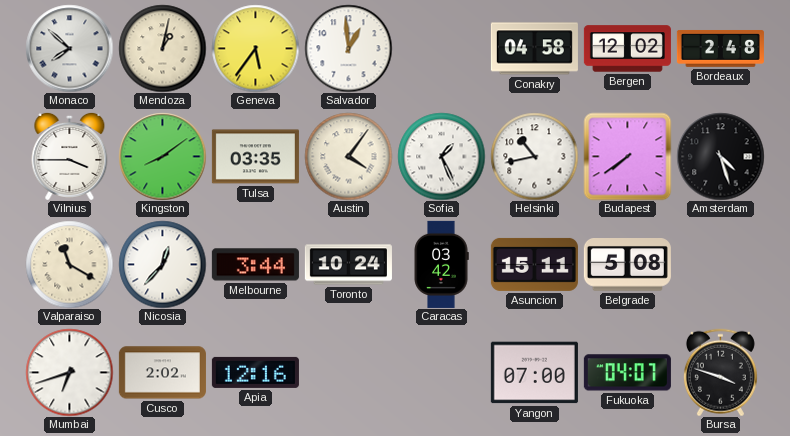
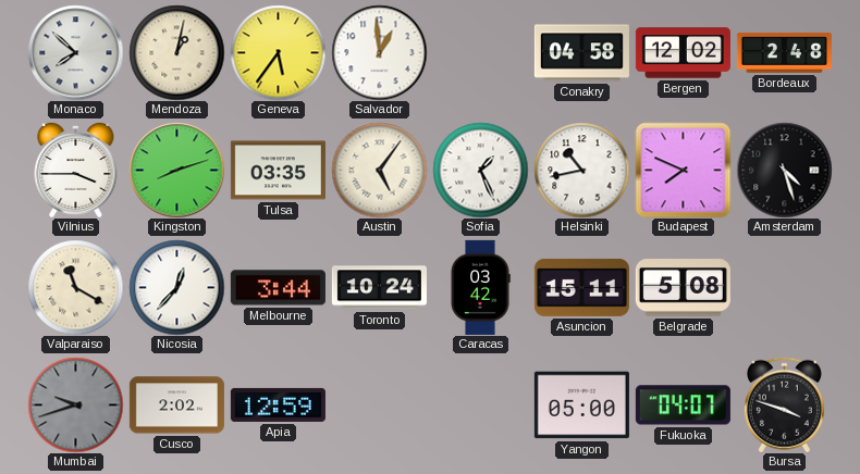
Kingston: 8:09 -> 8:12
Austin: 4:06 -> 5:06
Budapest: 7:39 -> 7:49
Mumbai: 6:42 -> 9:42
Mumbai dial: white -> grey
Apia: 12:16 -> 12:59
Yangon: 07:00 -> 05:00
